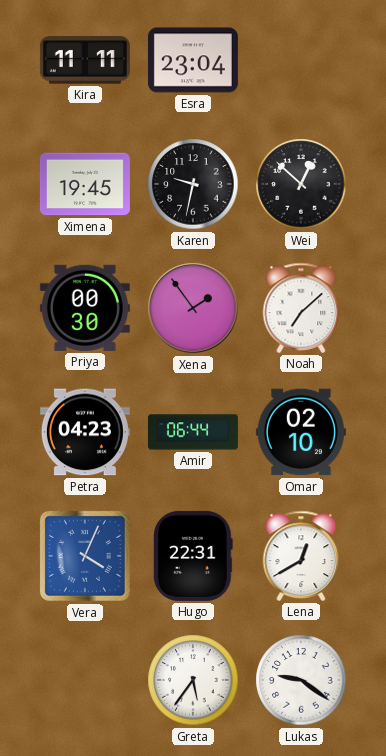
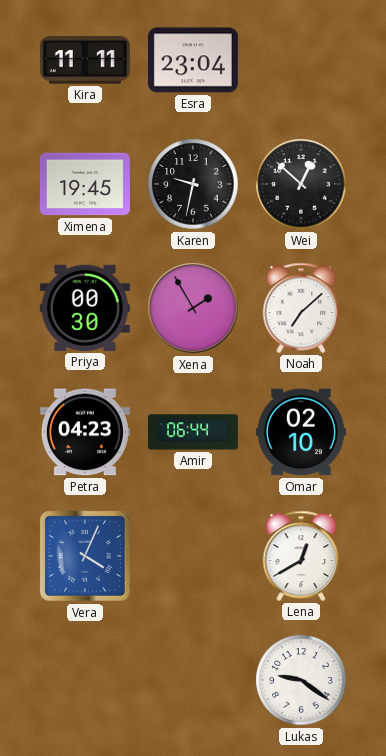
Xena: 1:54 -> 1:55
Hugo: 22:31 -> none
Greta: 5:36 -> none
